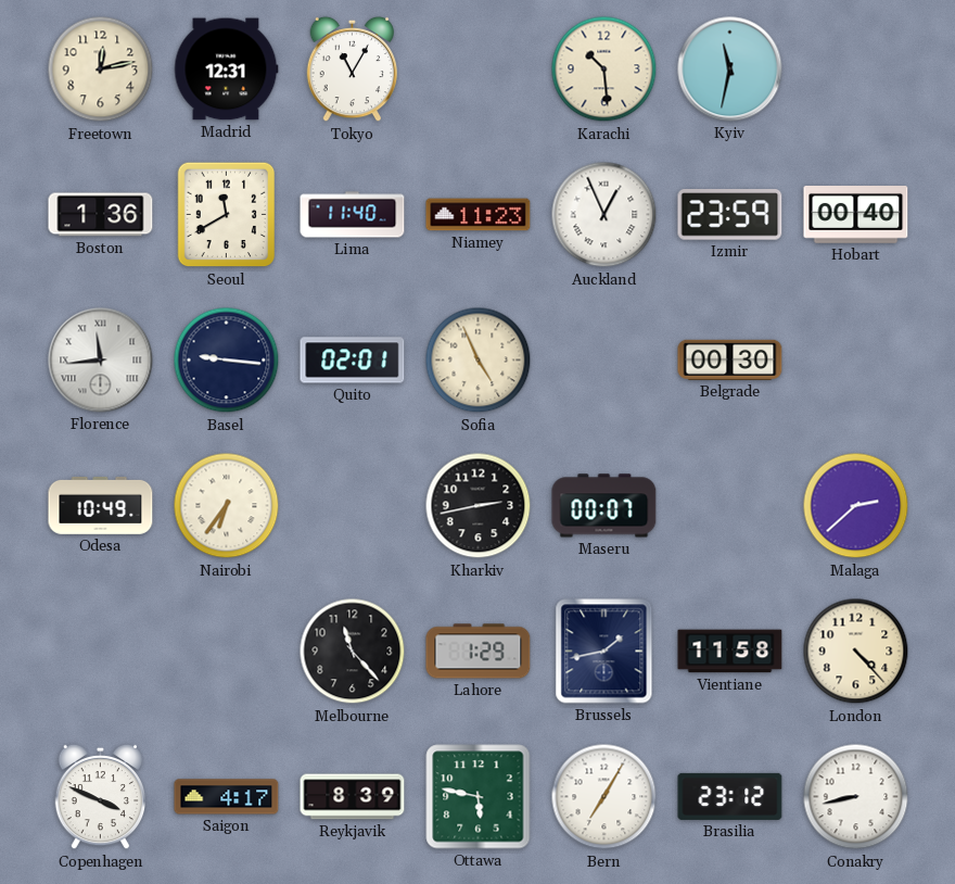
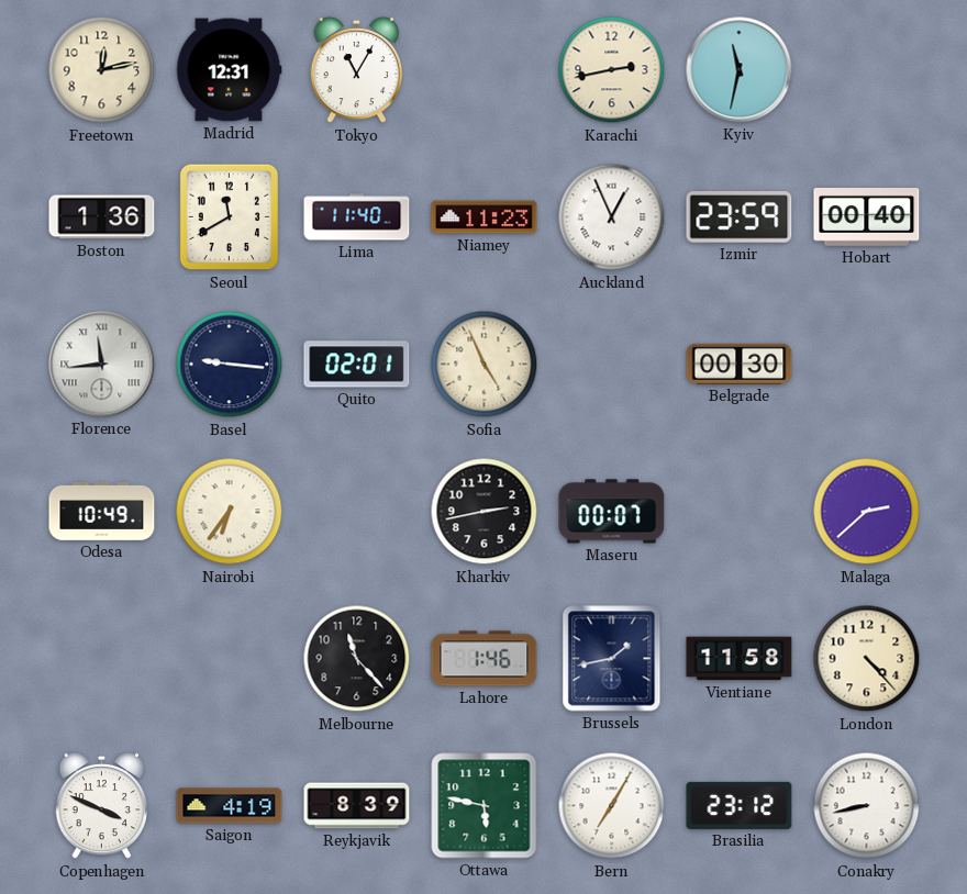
Karachi: 10:29 -> 2:43
Lahore: 1:29 -> 1:46
Saigon: 4:17 -> 4:19
